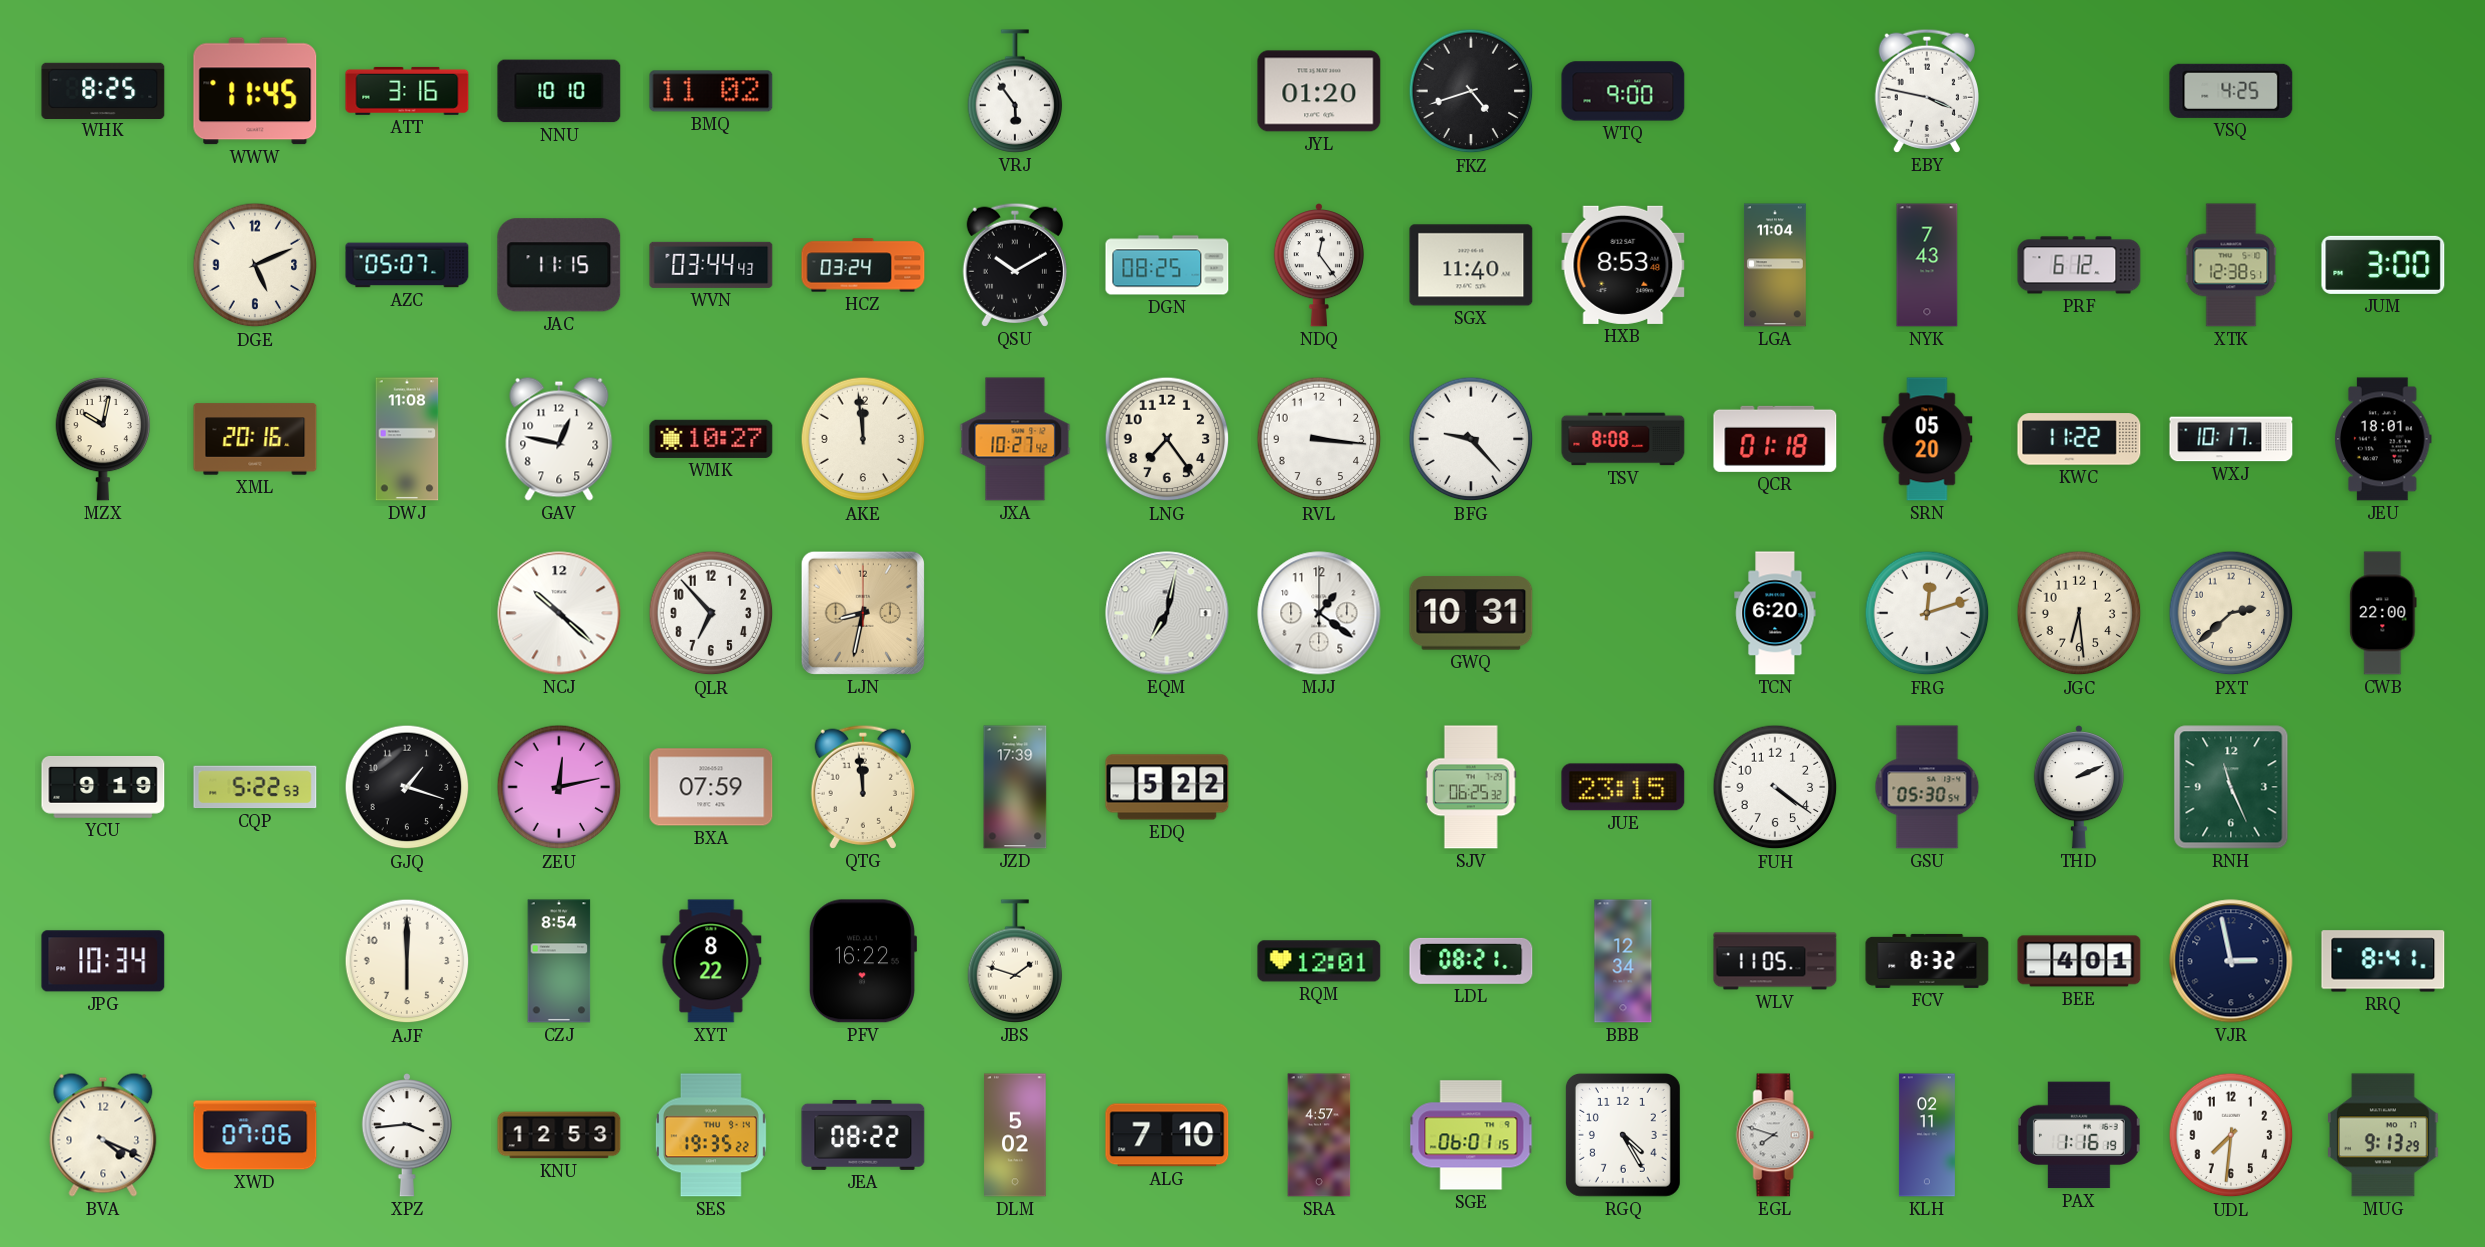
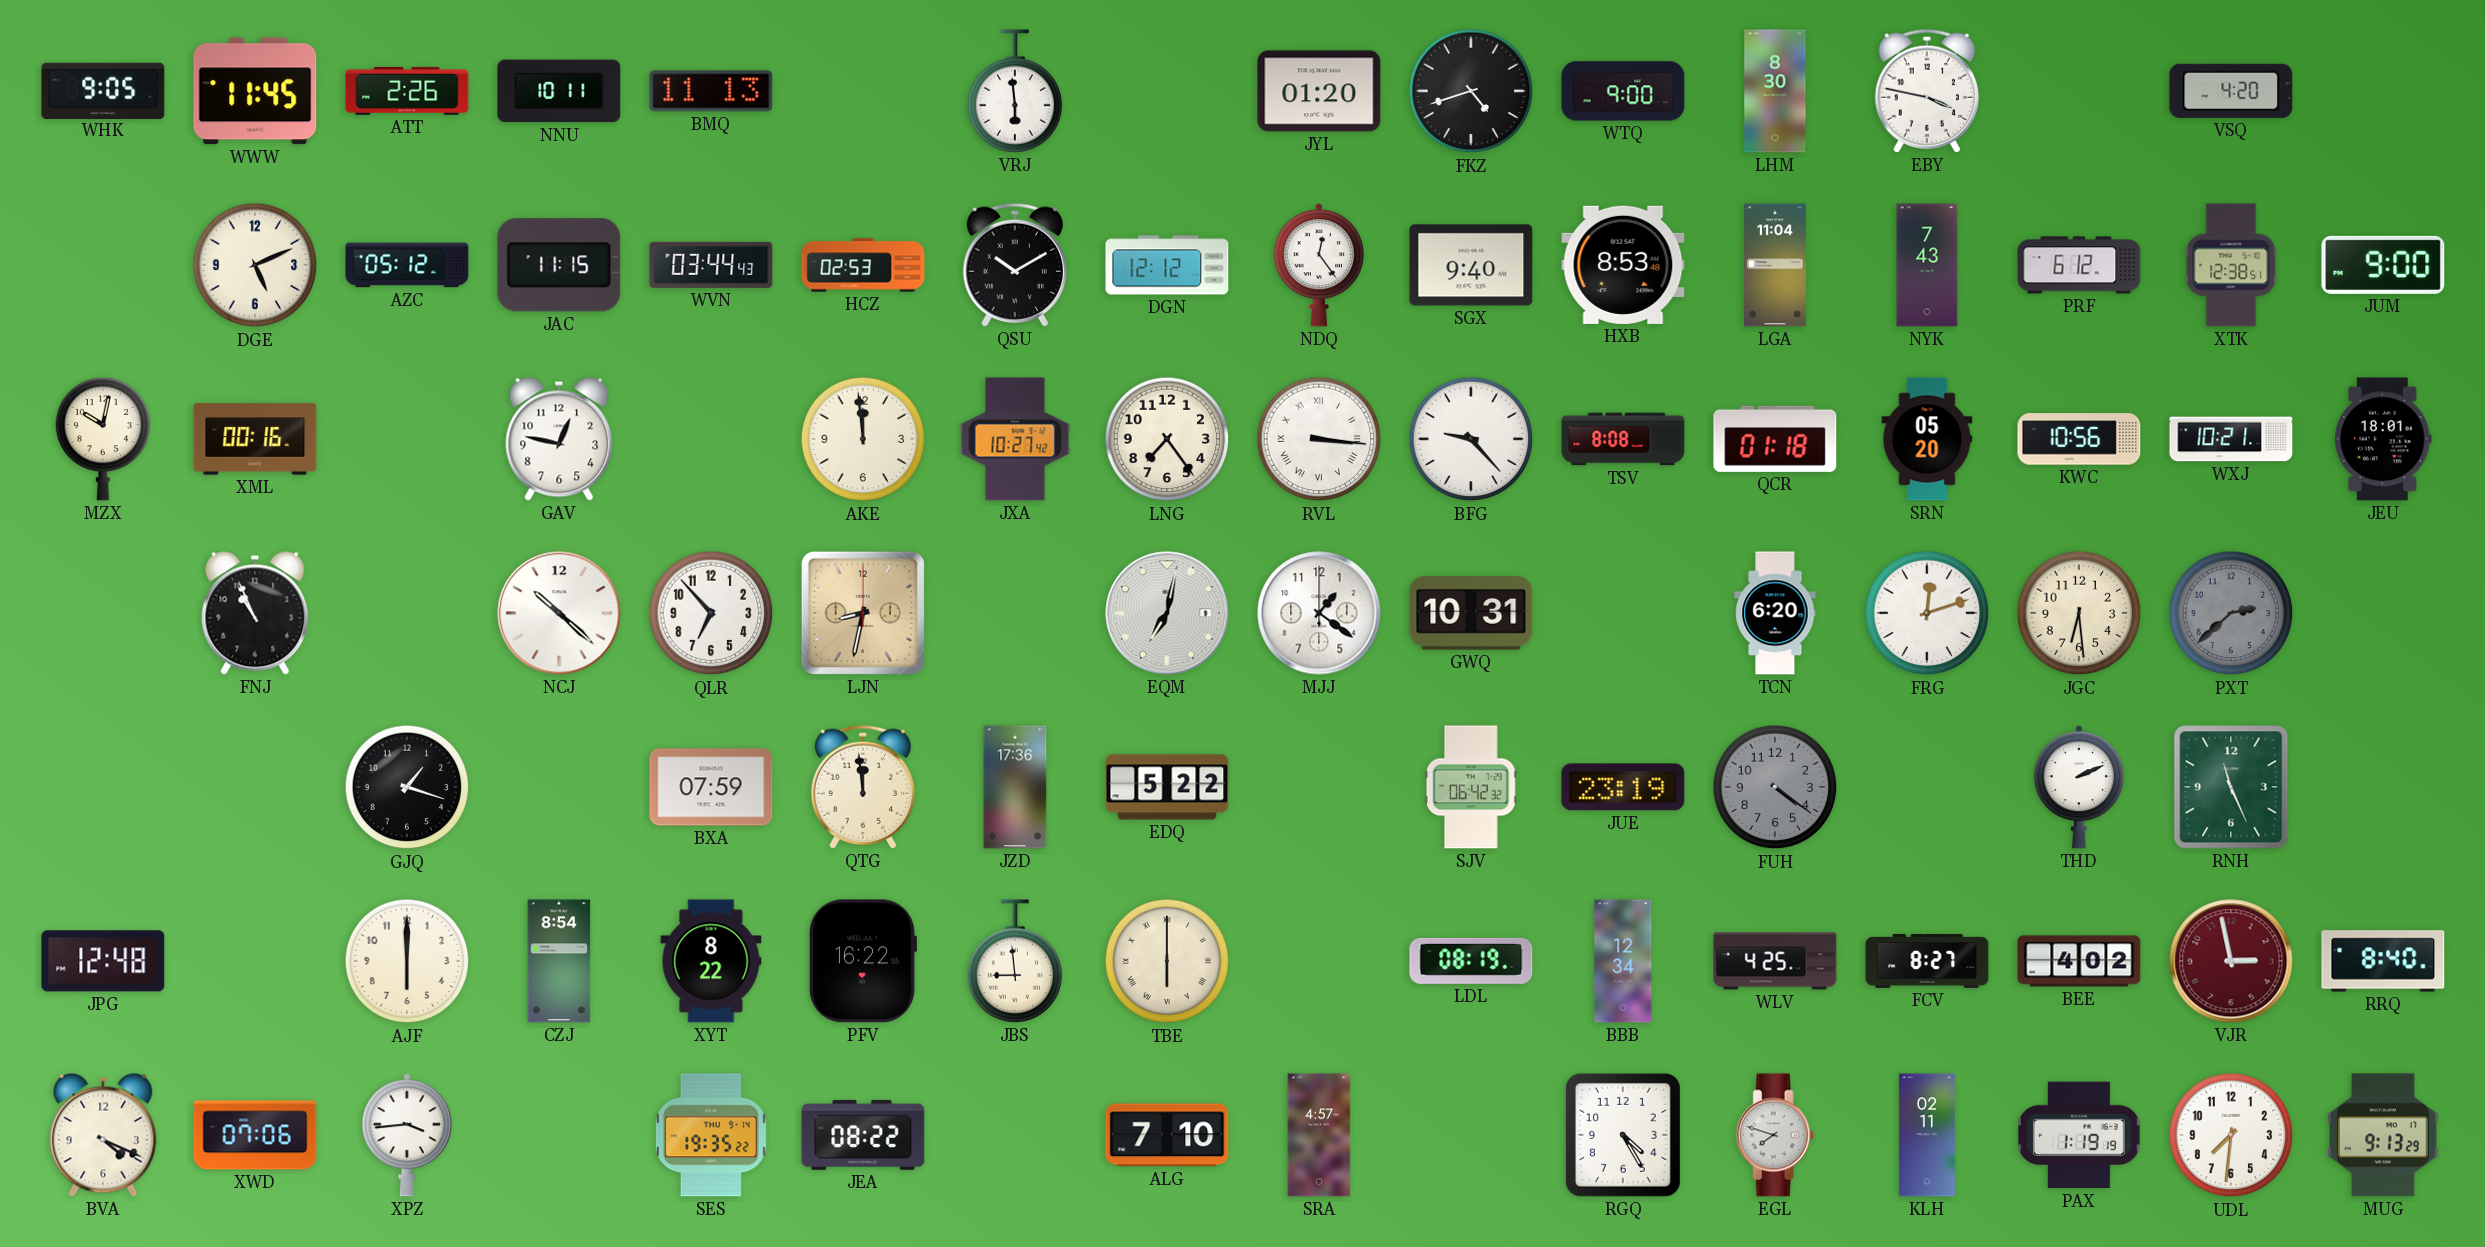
WHK: 8:25 -> 9:05
ATT: 3:16 -> 2:26
NNU: 10:10 -> 10:11
BMQ: 11:02 -> 11:13
VRJ: 5:54 -> 5:59
LHM: none -> 8:30
VSQ: 4:25 -> 4:20
AZC: 05:07 -> 05:12
HCZ: 03:24 -> 02:53
DGN: 08:25 -> 12:12
SGX: 11:40 -> 9:40
JUM: 3:00 -> 9:00
XML: 20:16 -> 00:16
DWJ: 11:08 -> none
WMK: 10:27 -> none
RVL numerals: Arabic -> Roman
KWC: 11:22 -> 10:56
WXJ: 10:17 -> 10:21
FNJ: none -> 10:56
PXT dial: cream -> grey
CWB: 22:00 -> none
YCU: 9:19 -> none
CQP: 5:22 -> none
ZEU: 12:13 -> none
JZD: 17:39 -> 17:36
SJV: 06:25 -> 06:42
JUE: 23:15 -> 23:19
FUH dial: white -> grey
GSU: 05:30 -> none
JPG: 10:34 -> 12:48
JBS: 1:48 -> 8:59
TBE: none -> 6:00
RQM: 12:01 -> none
LDL: 08:21 -> 08:19
WLV: 11:05 -> 4:25
FCV: 8:32 -> 8:27
BEE: 4:01 -> 4:02
VJR dial: navy -> burgundy
RRQ: 8:41 -> 8:40
KNU: 12:53 -> none
DLM: 5:02 -> none
SGE: 06:01 -> none
PAX: 1:16 -> 1:19
